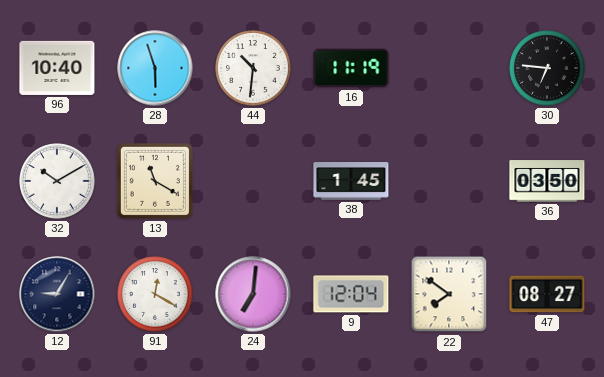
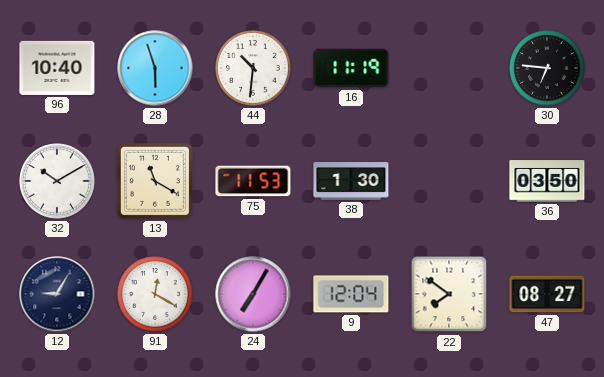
75: none -> 11:53
38: 1:45 -> 1:30
24: 7:01 -> 7:05
